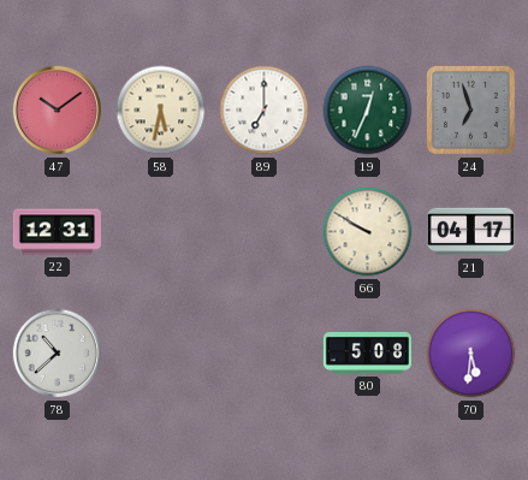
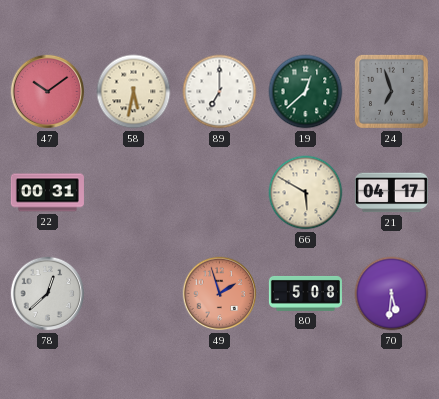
19: 12:34 -> 12:38
22: 12:31 -> 00:31
66: 9:50 -> 5:50
78: 10:38 -> 12:38
49: none -> 1:57
